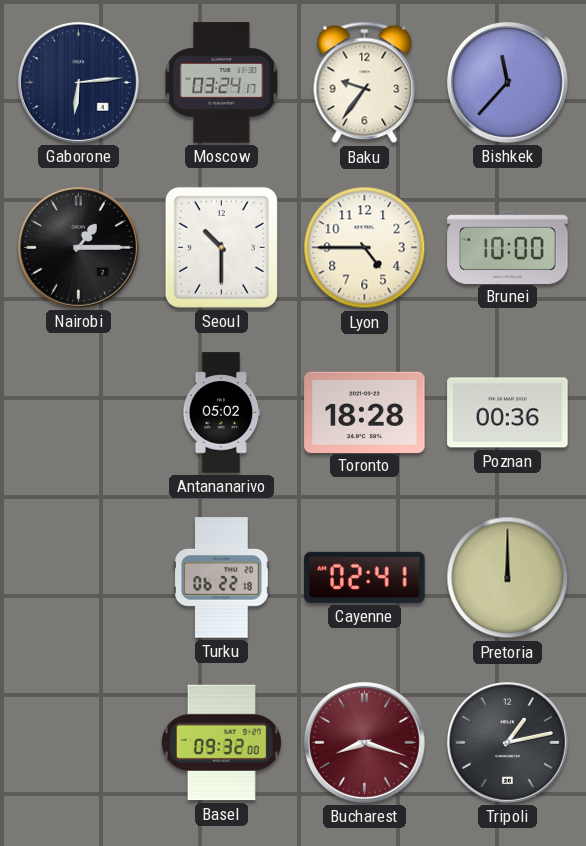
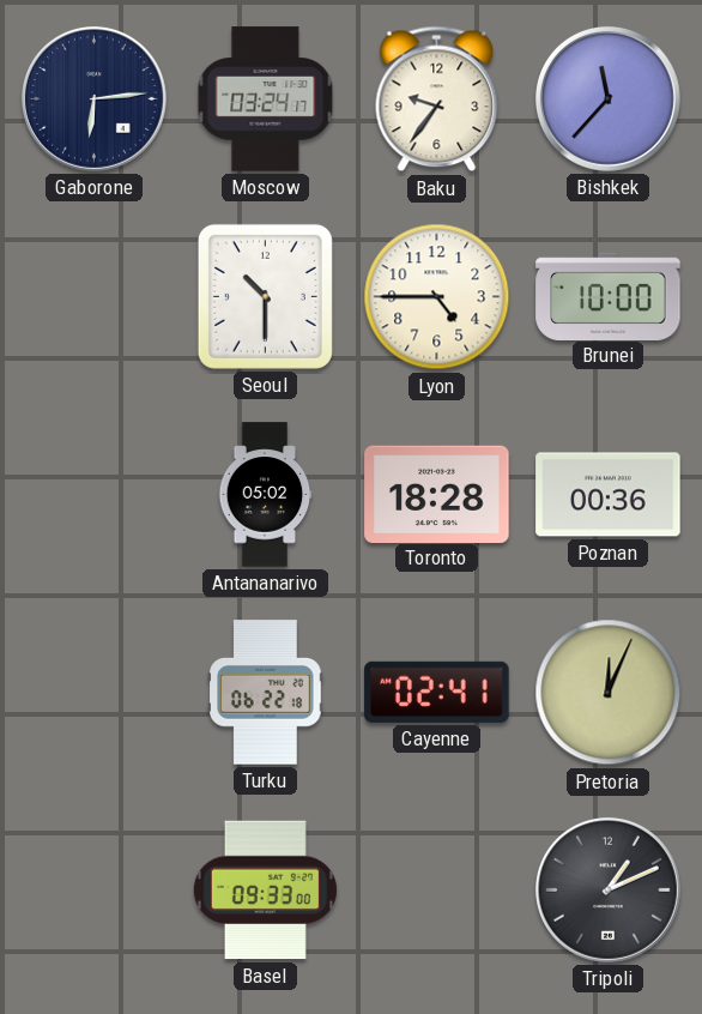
Nairobi: 1:15 -> none
Pretoria: 12:00 -> 12:04
Basel: 09:32 -> 09:33
Bucharest: 8:18 -> none
Tripoli: 1:13 -> 1:11
